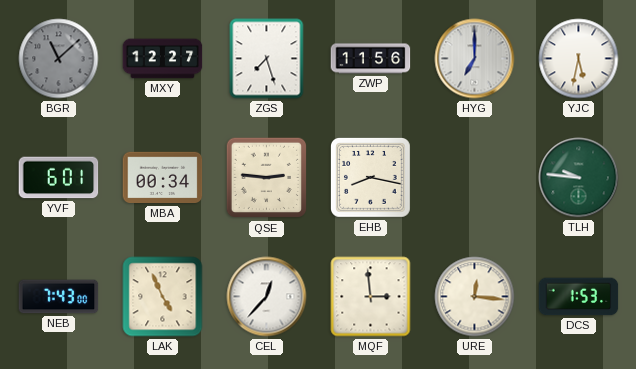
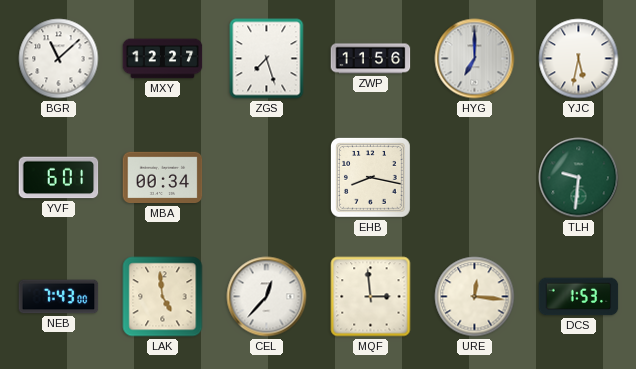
BGR dial: grey -> white
QSE: 2:46 -> none
TLH: 9:46 -> 9:31
LAK: 4:56 -> 4:59
